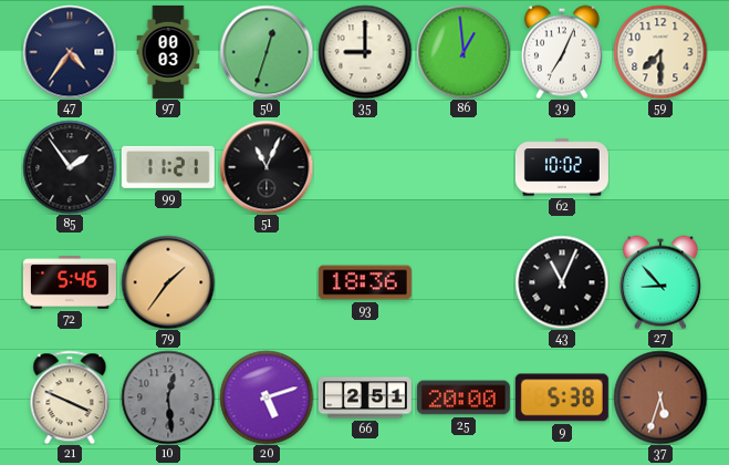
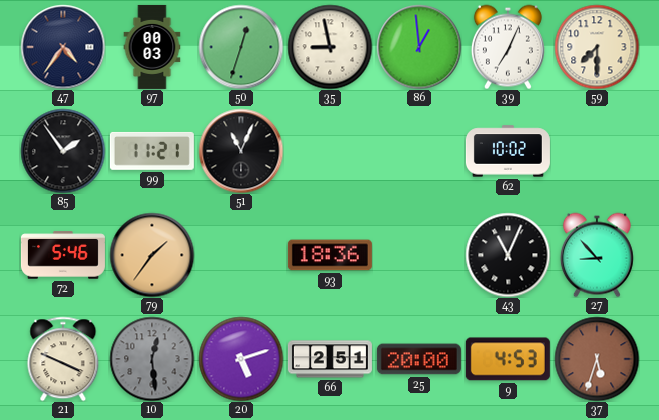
35: 9:00 -> 8:58
9: 5:38 -> 4:53
